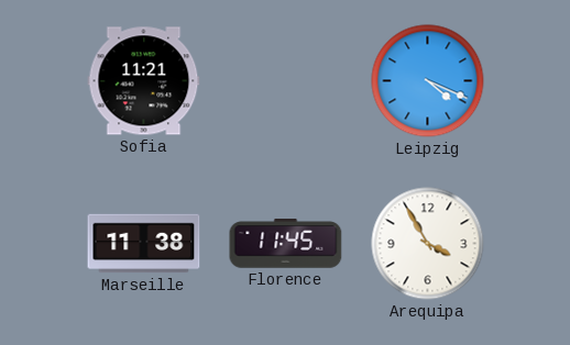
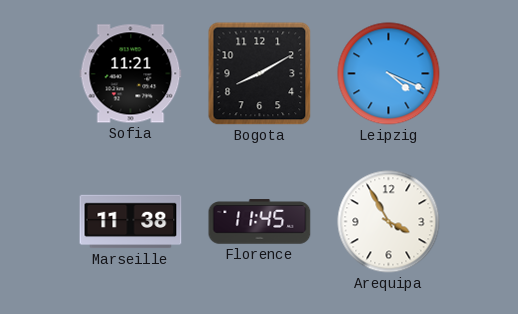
Bogota: none -> 8:10
